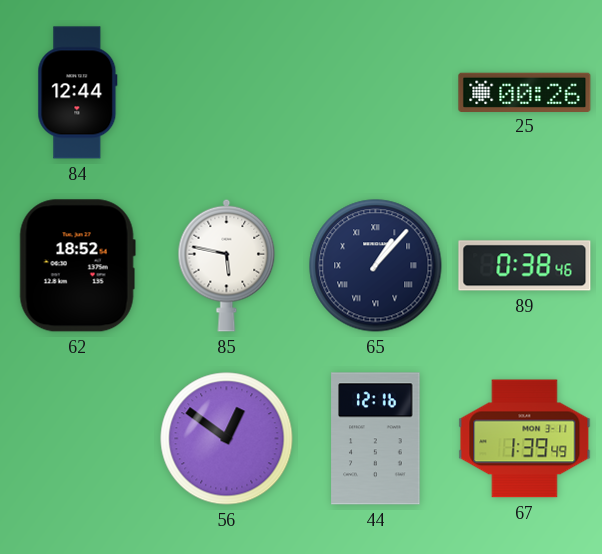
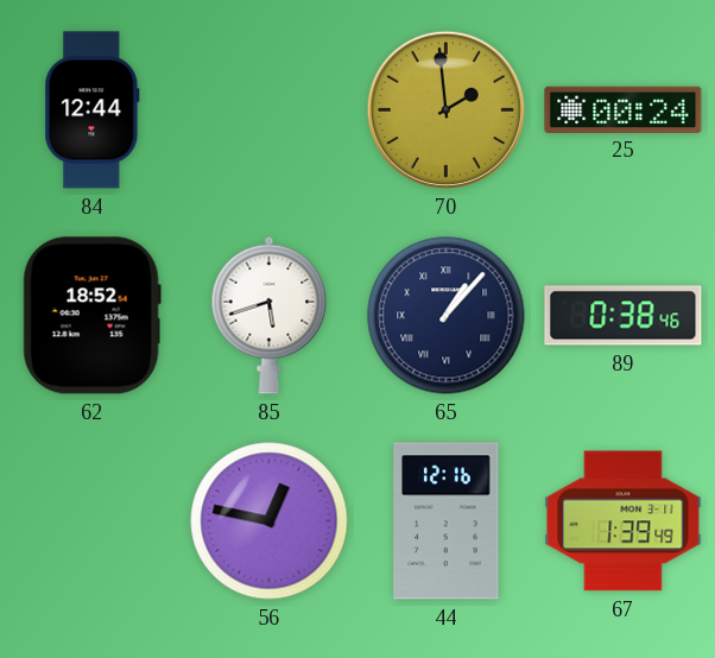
70: none -> 1:59
25: 00:26 -> 00:24
85: 5:47 -> 5:42
56: 12:51 -> 12:47
